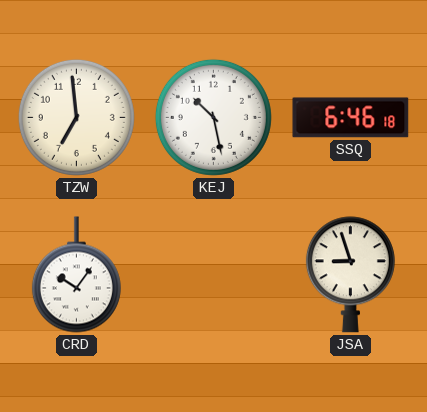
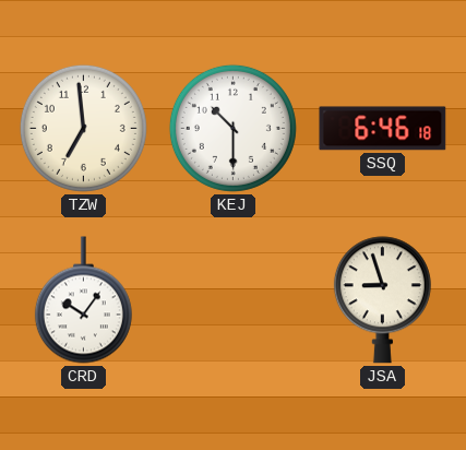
KEJ: 10:28 -> 10:30
